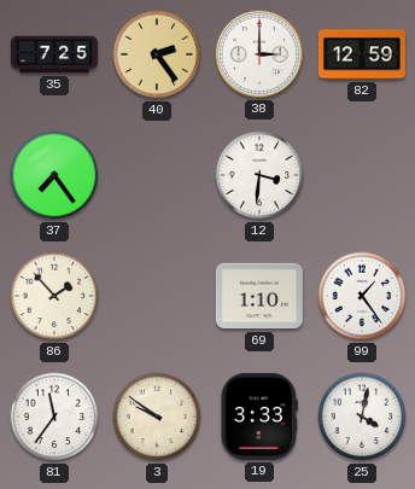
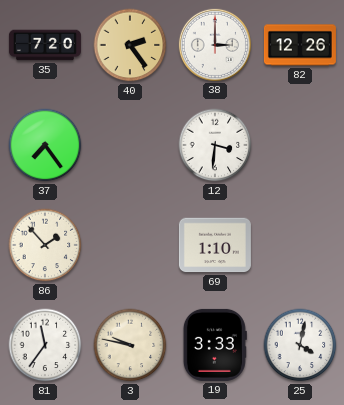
35: 7:25 -> 7:20
82: 12:59 -> 12:26
99: 1:24 -> none
3: 9:51 -> 9:47
